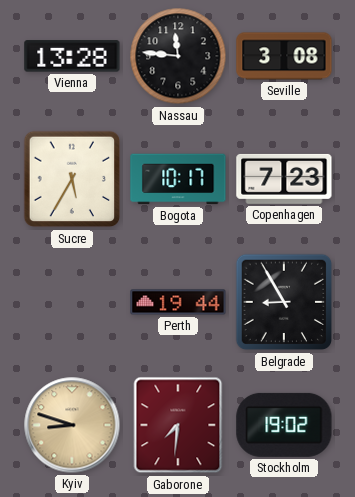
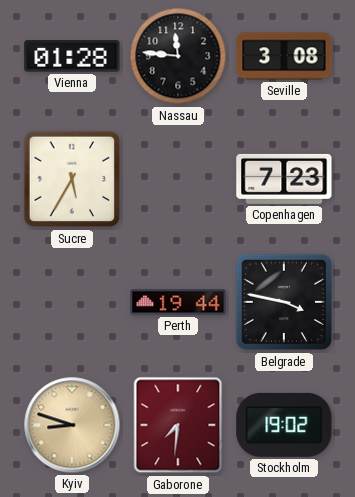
Vienna: 13:28 -> 01:28
Bogota: 10:17 -> none
Belgrade: 8:55 -> 3:47
